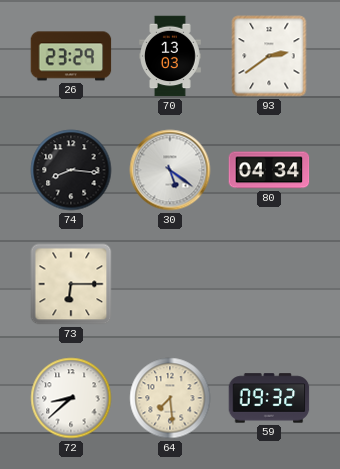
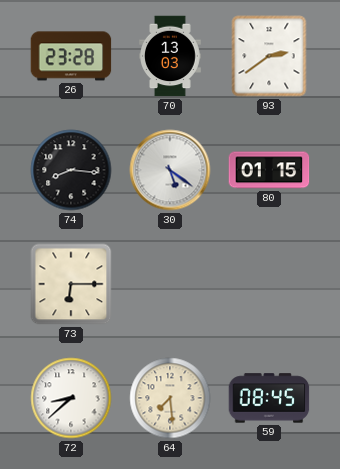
26: 23:29 -> 23:28
80: 04:34 -> 01:15
59: 09:32 -> 08:45
